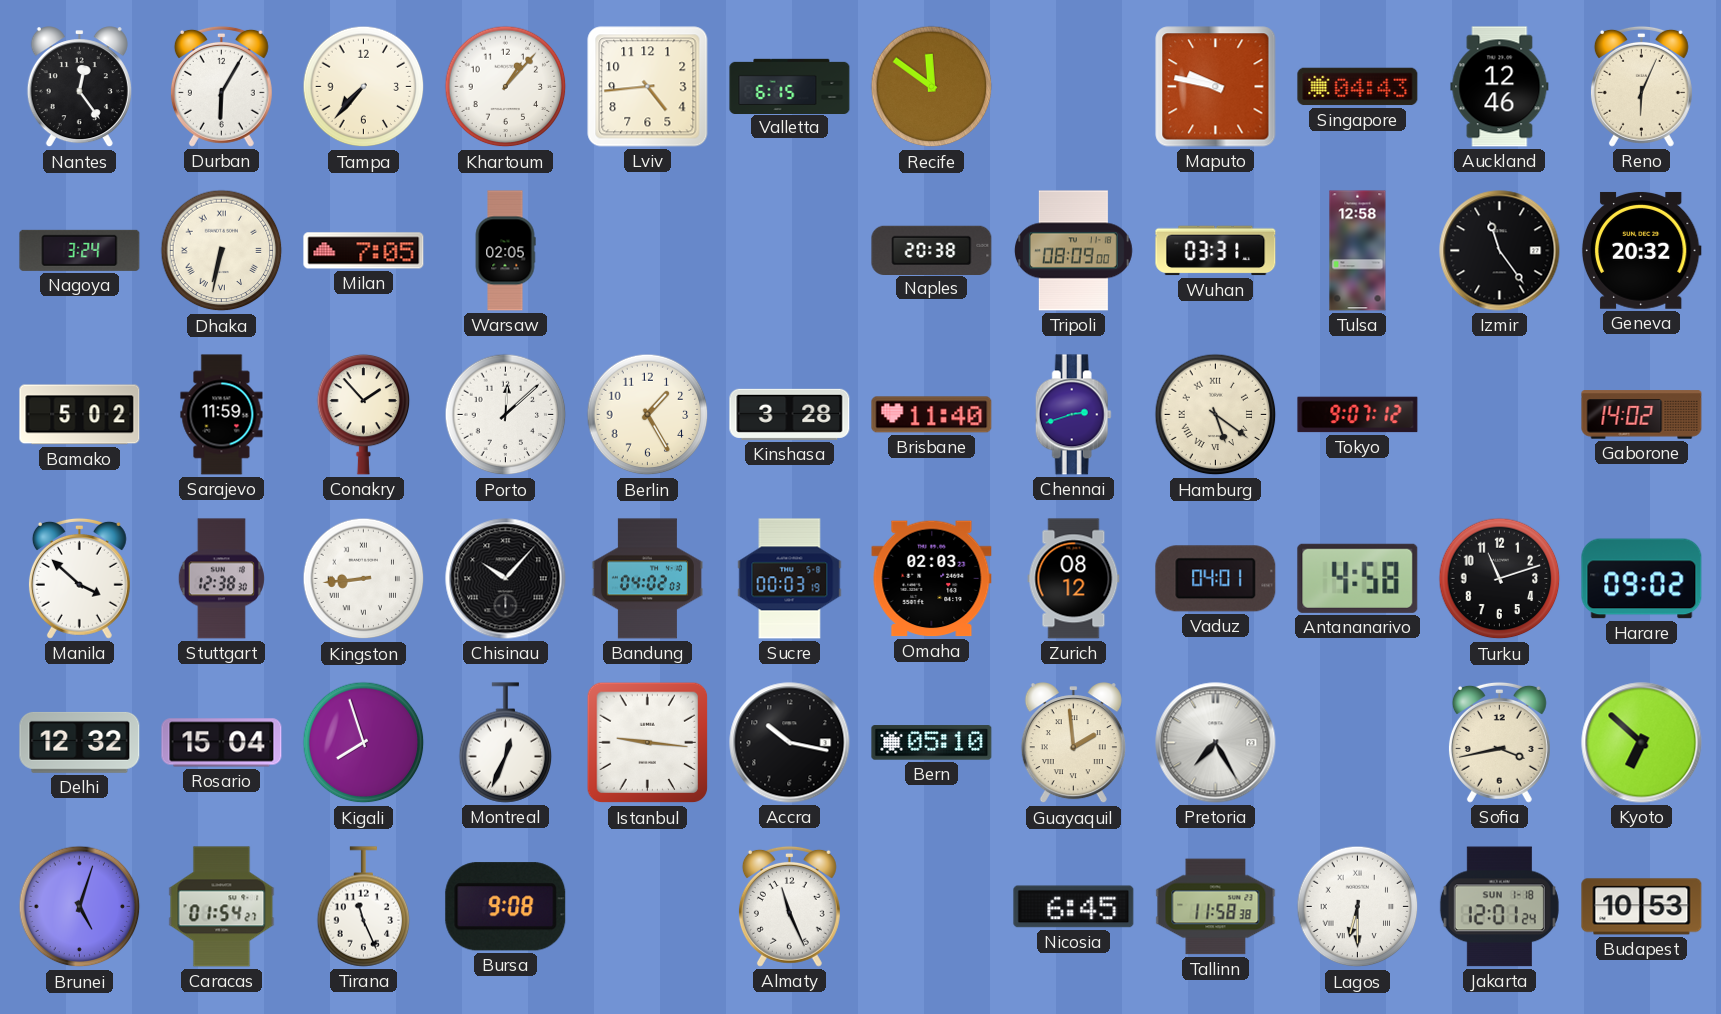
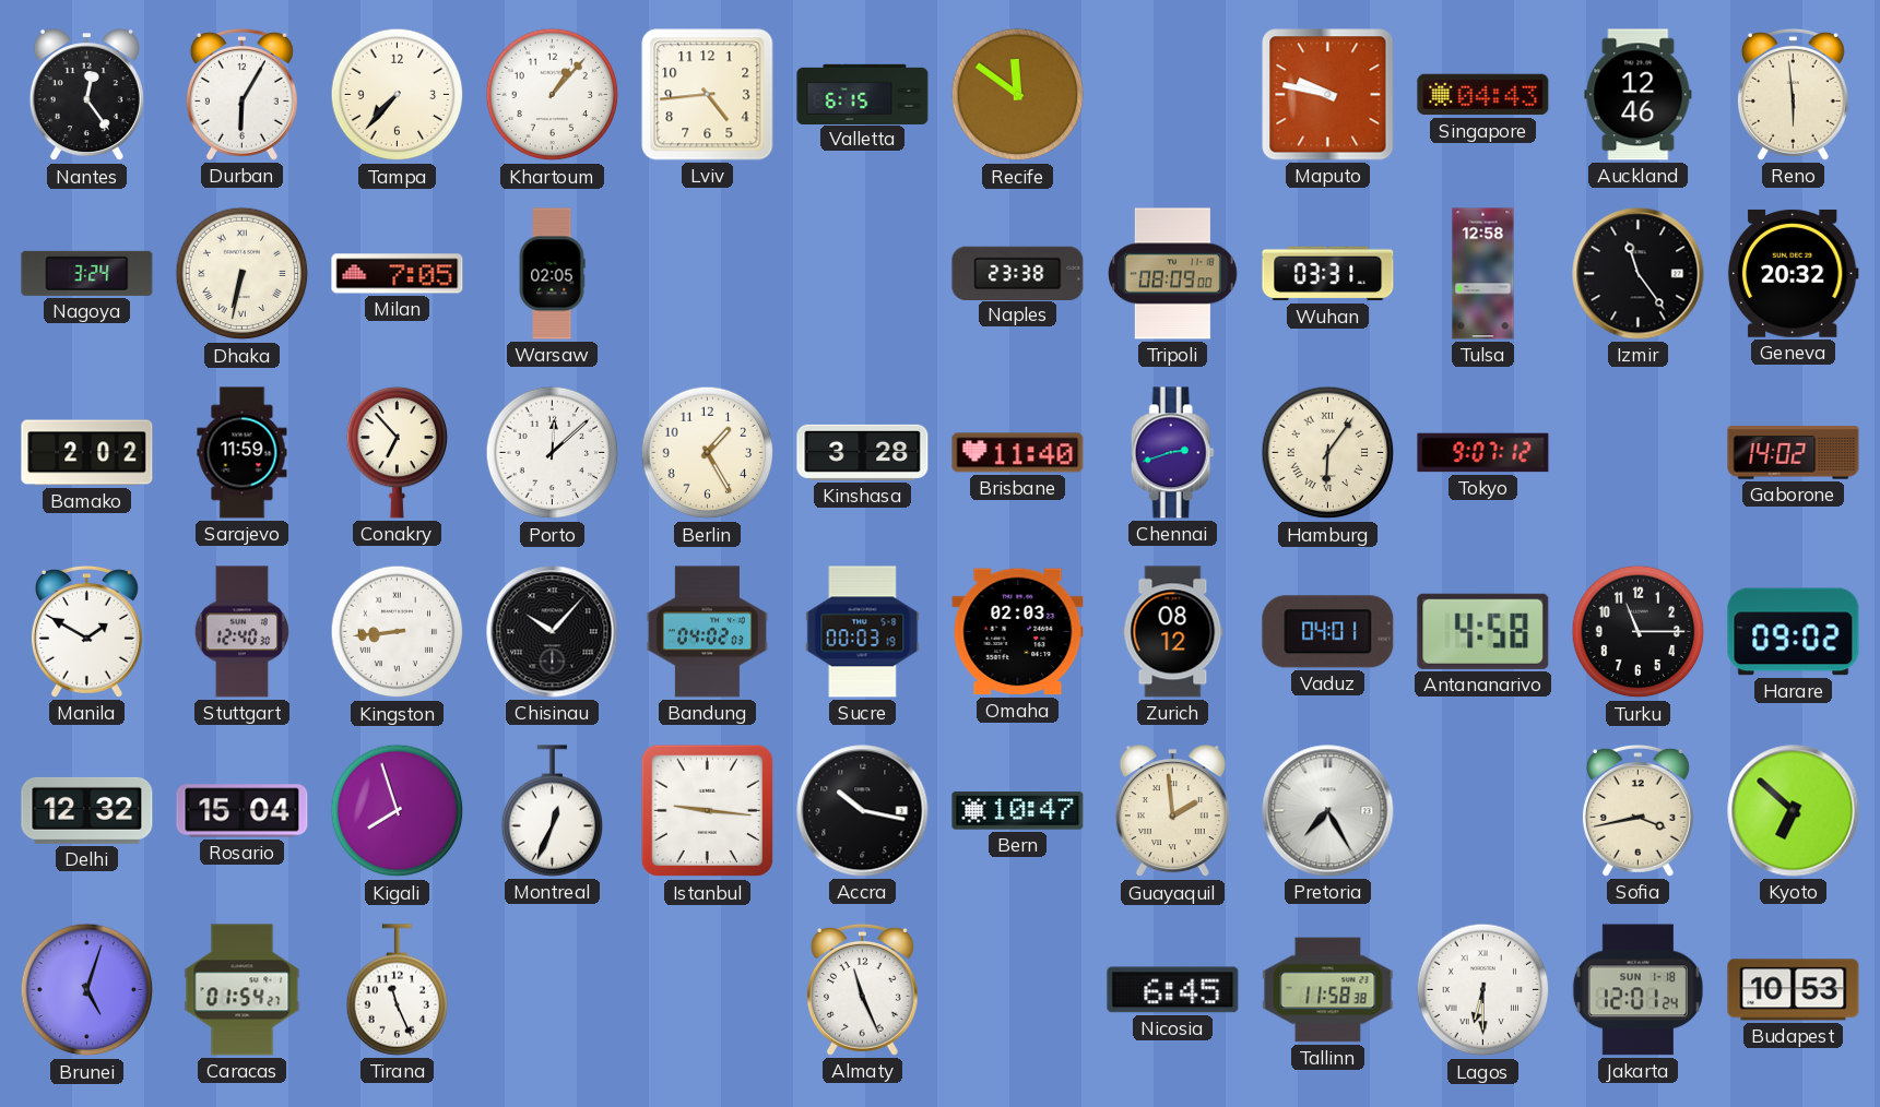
Reno: 6:04 -> 5:59
Naples: 20:38 -> 23:38
Bamako: 5:02 -> 2:02
Conakry: 1:53 -> 6:53
Hamburg: 5:21 -> 6:06
Manila: 3:52 -> 1:50
Stuttgart: 12:38 -> 12:40
Turku: 11:12 -> 11:15
Bern: 05:10 -> 10:47
Bursa: 9:08 -> none
